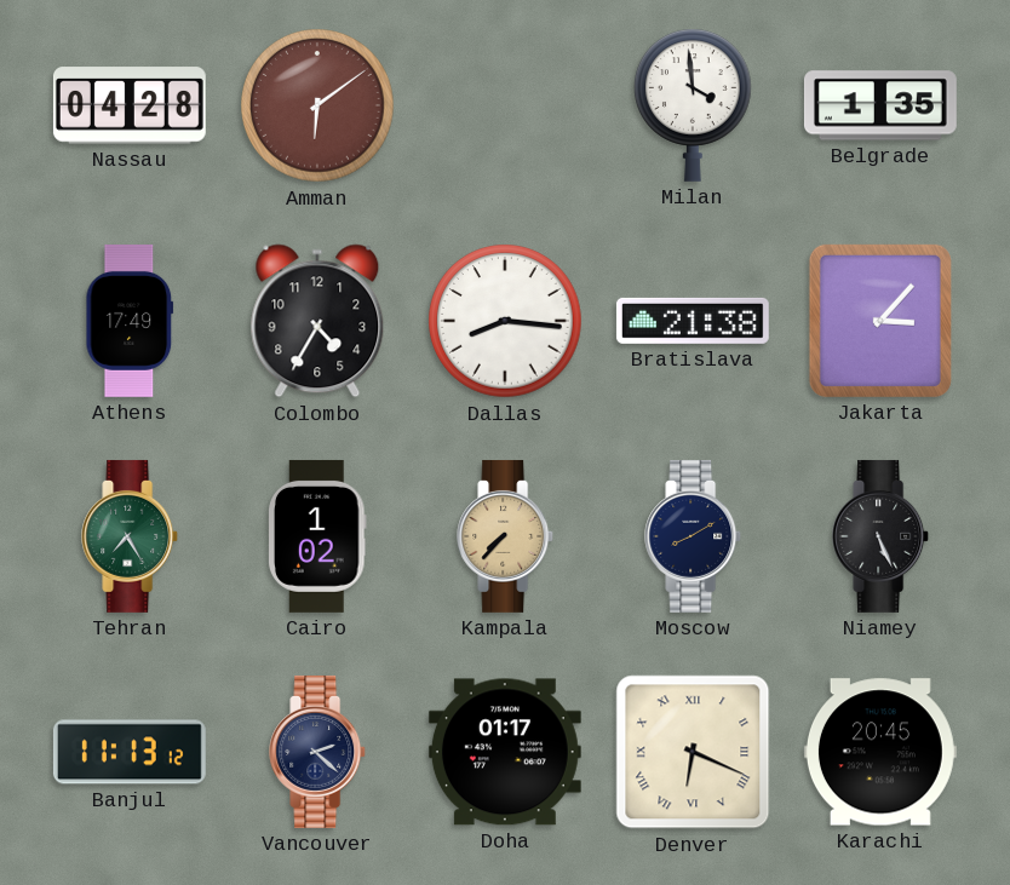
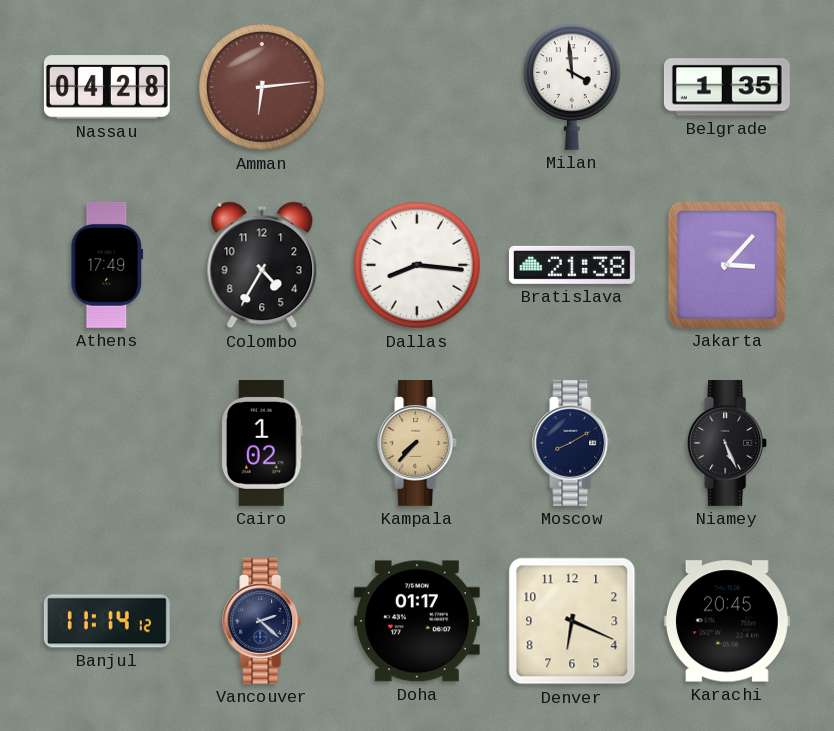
Amman: 6:09 -> 6:14
Tehran: 7:25 -> none
Banjul: 11:13 -> 11:14
Denver numerals: Roman -> Arabic
